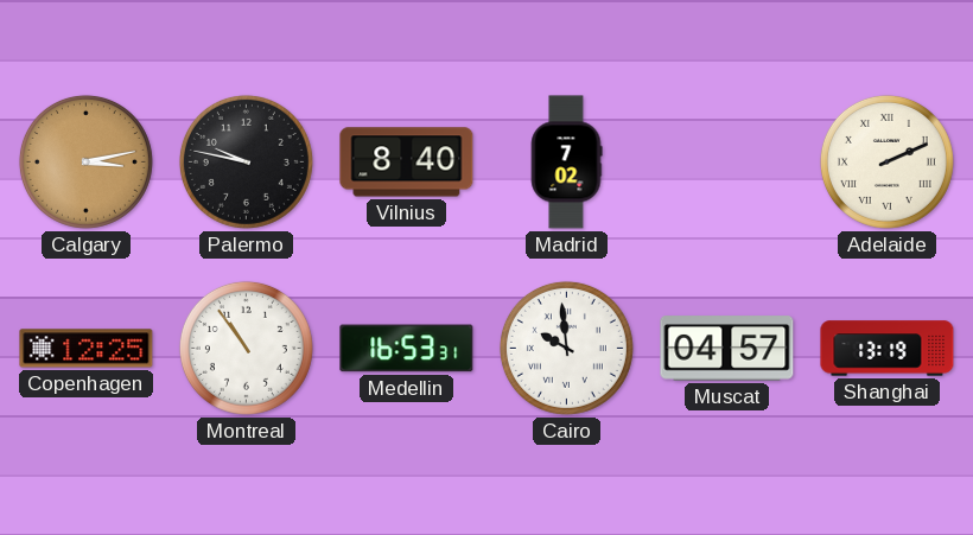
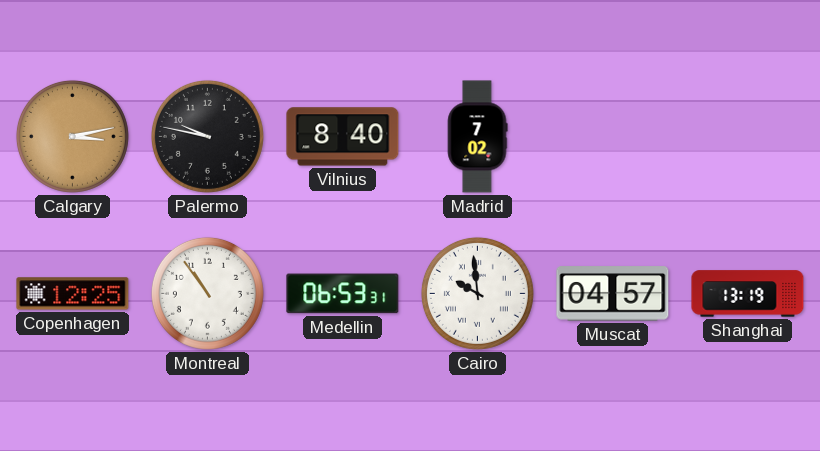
Adelaide: 2:11 -> none
Medellin: 16:53 -> 06:53
